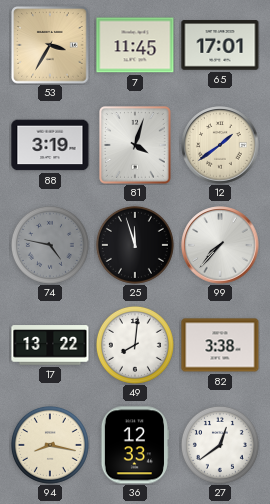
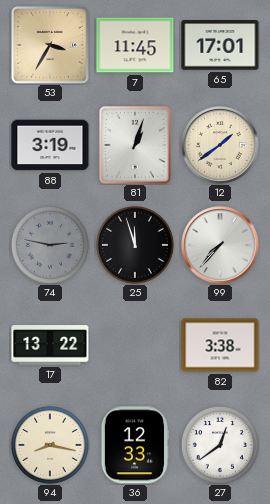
81: 4:03 -> 1:03
74: 4:47 -> 2:47
49: 8:01 -> none
